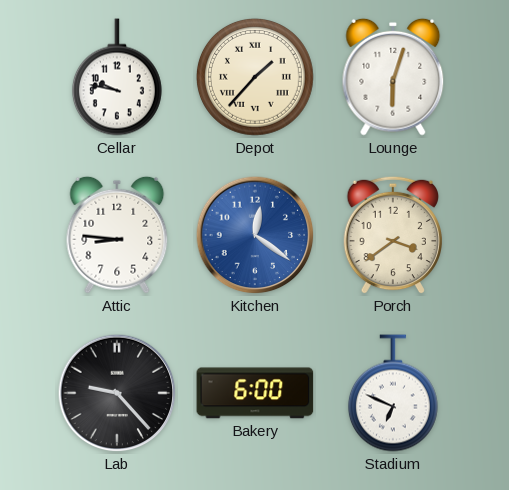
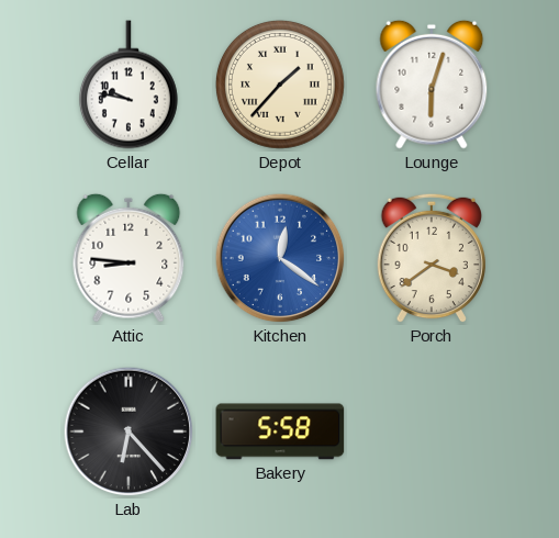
Lab: 9:23 -> 6:23
Bakery: 6:00 -> 5:58
Stadium: 6:49 -> none
